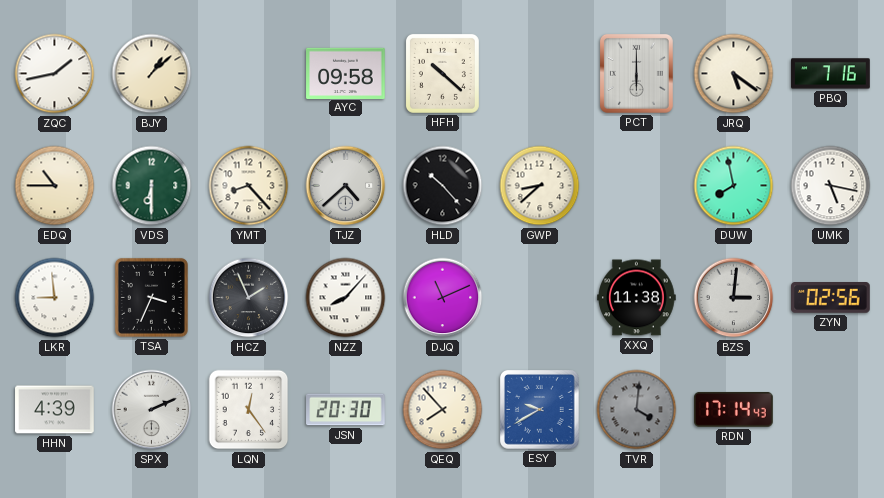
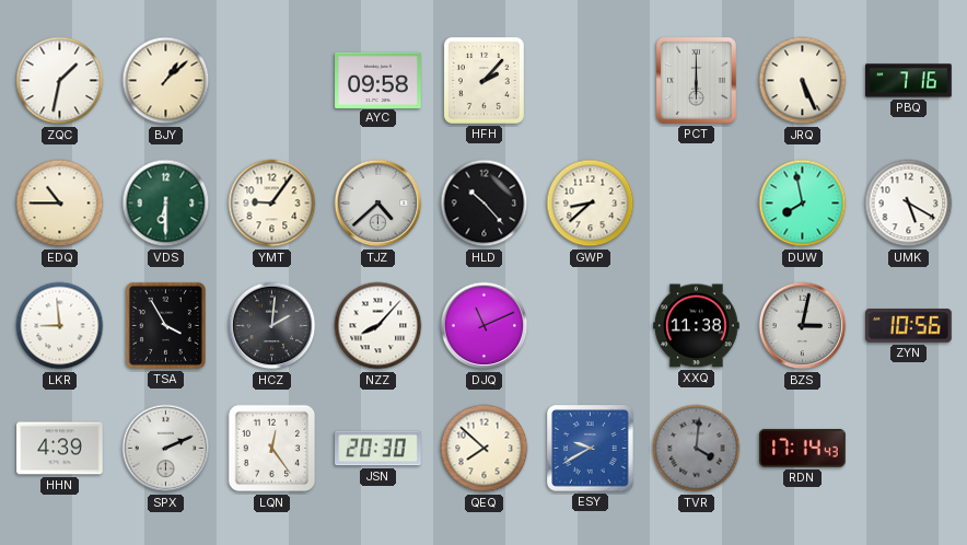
ZQC: 1:43 -> 1:32
HFH: 10:22 -> 2:07
JRQ: 5:21 -> 5:26
YMT: 8:23 -> 9:06
UMK: 5:17 -> 5:20
TSA: 3:34 -> 3:55
HCZ: 1:56 -> 2:01
BZS: 3:01 -> 3:02
ZYN: 02:56 -> 10:56
QEQ: 7:53 -> 7:52
